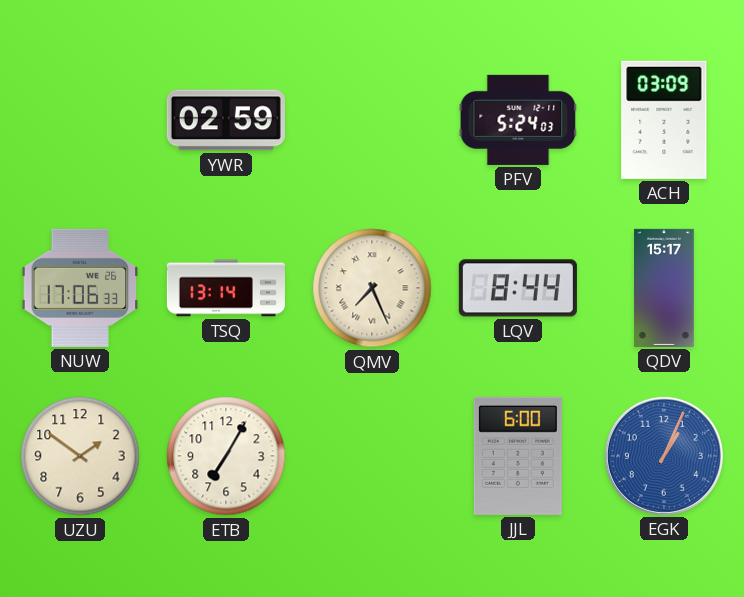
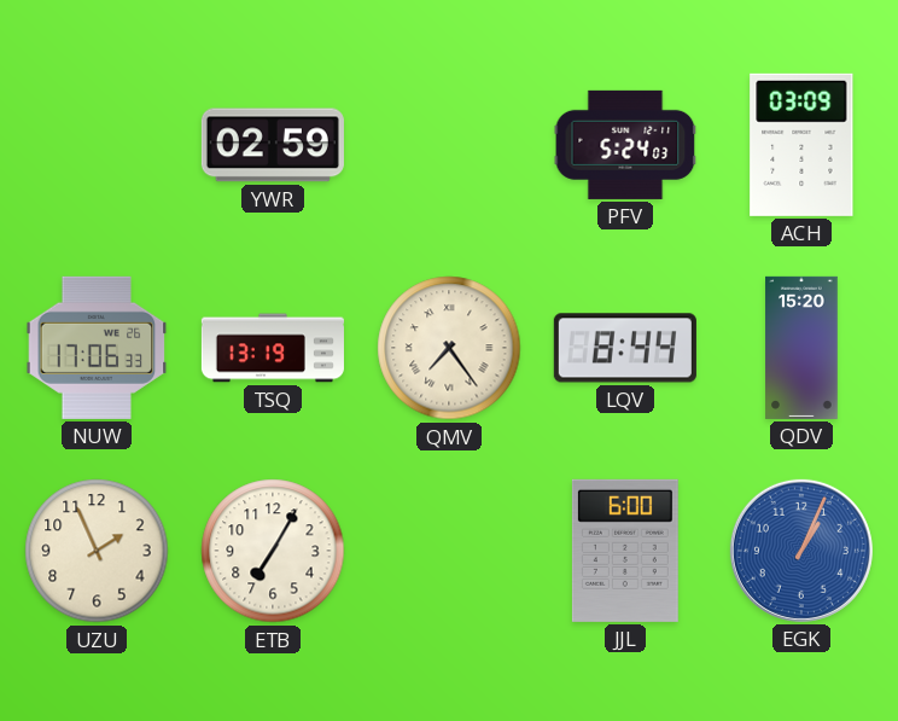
TSQ: 13:14 -> 13:19
QMV: 7:26 -> 7:24
QDV: 15:17 -> 15:20
UZU: 1:51 -> 1:56
